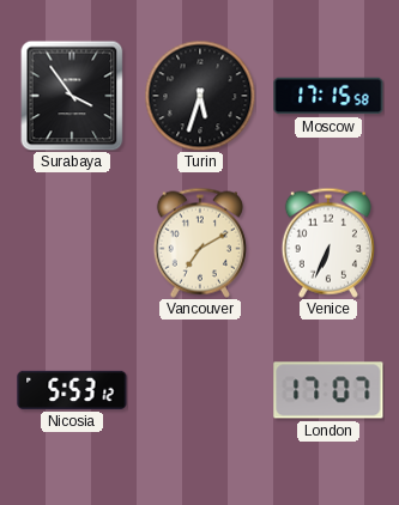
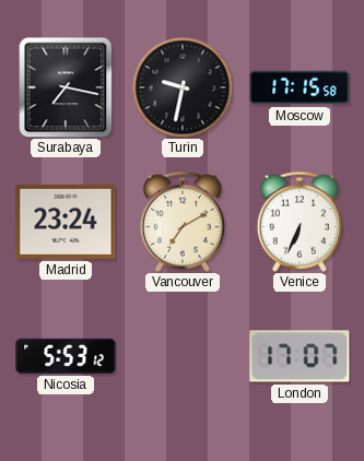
Surabaya: 3:54 -> 7:17
Turin: 5:33 -> 9:32
Madrid: none -> 23:24
